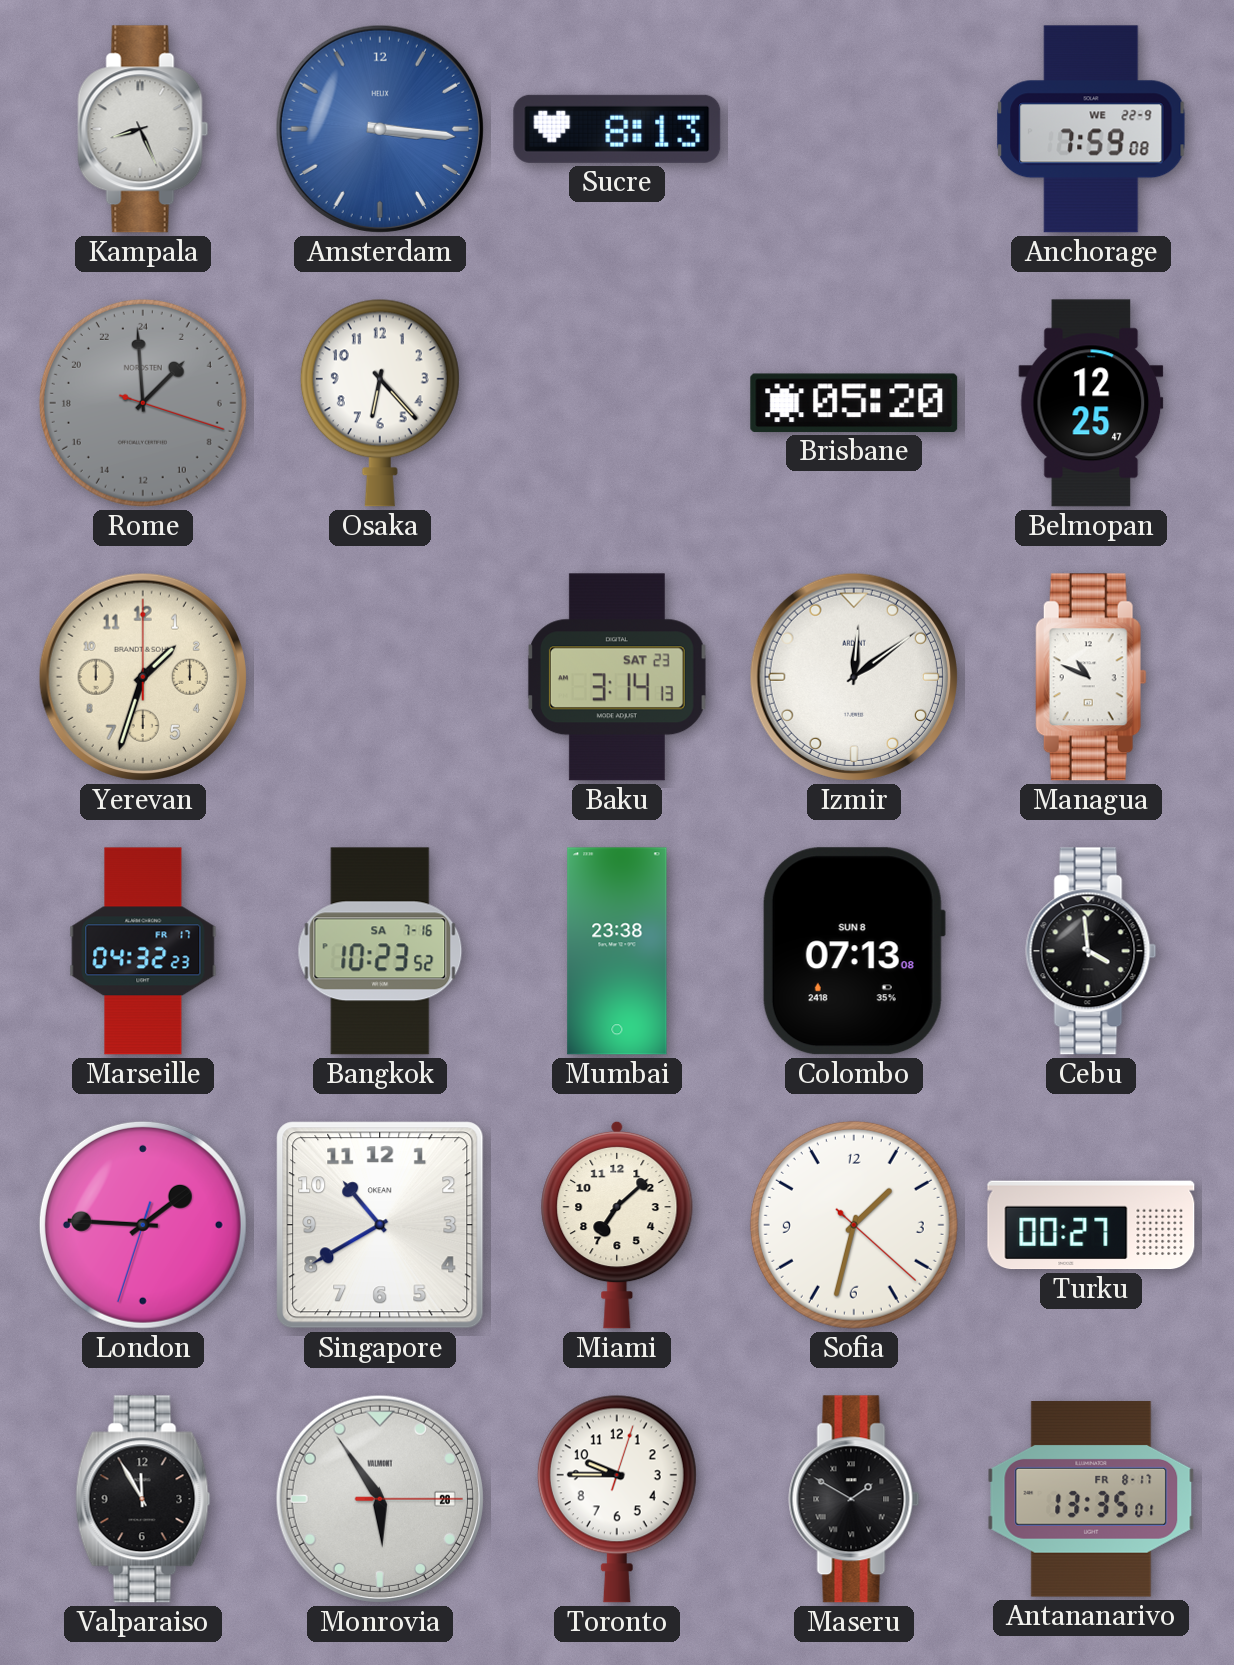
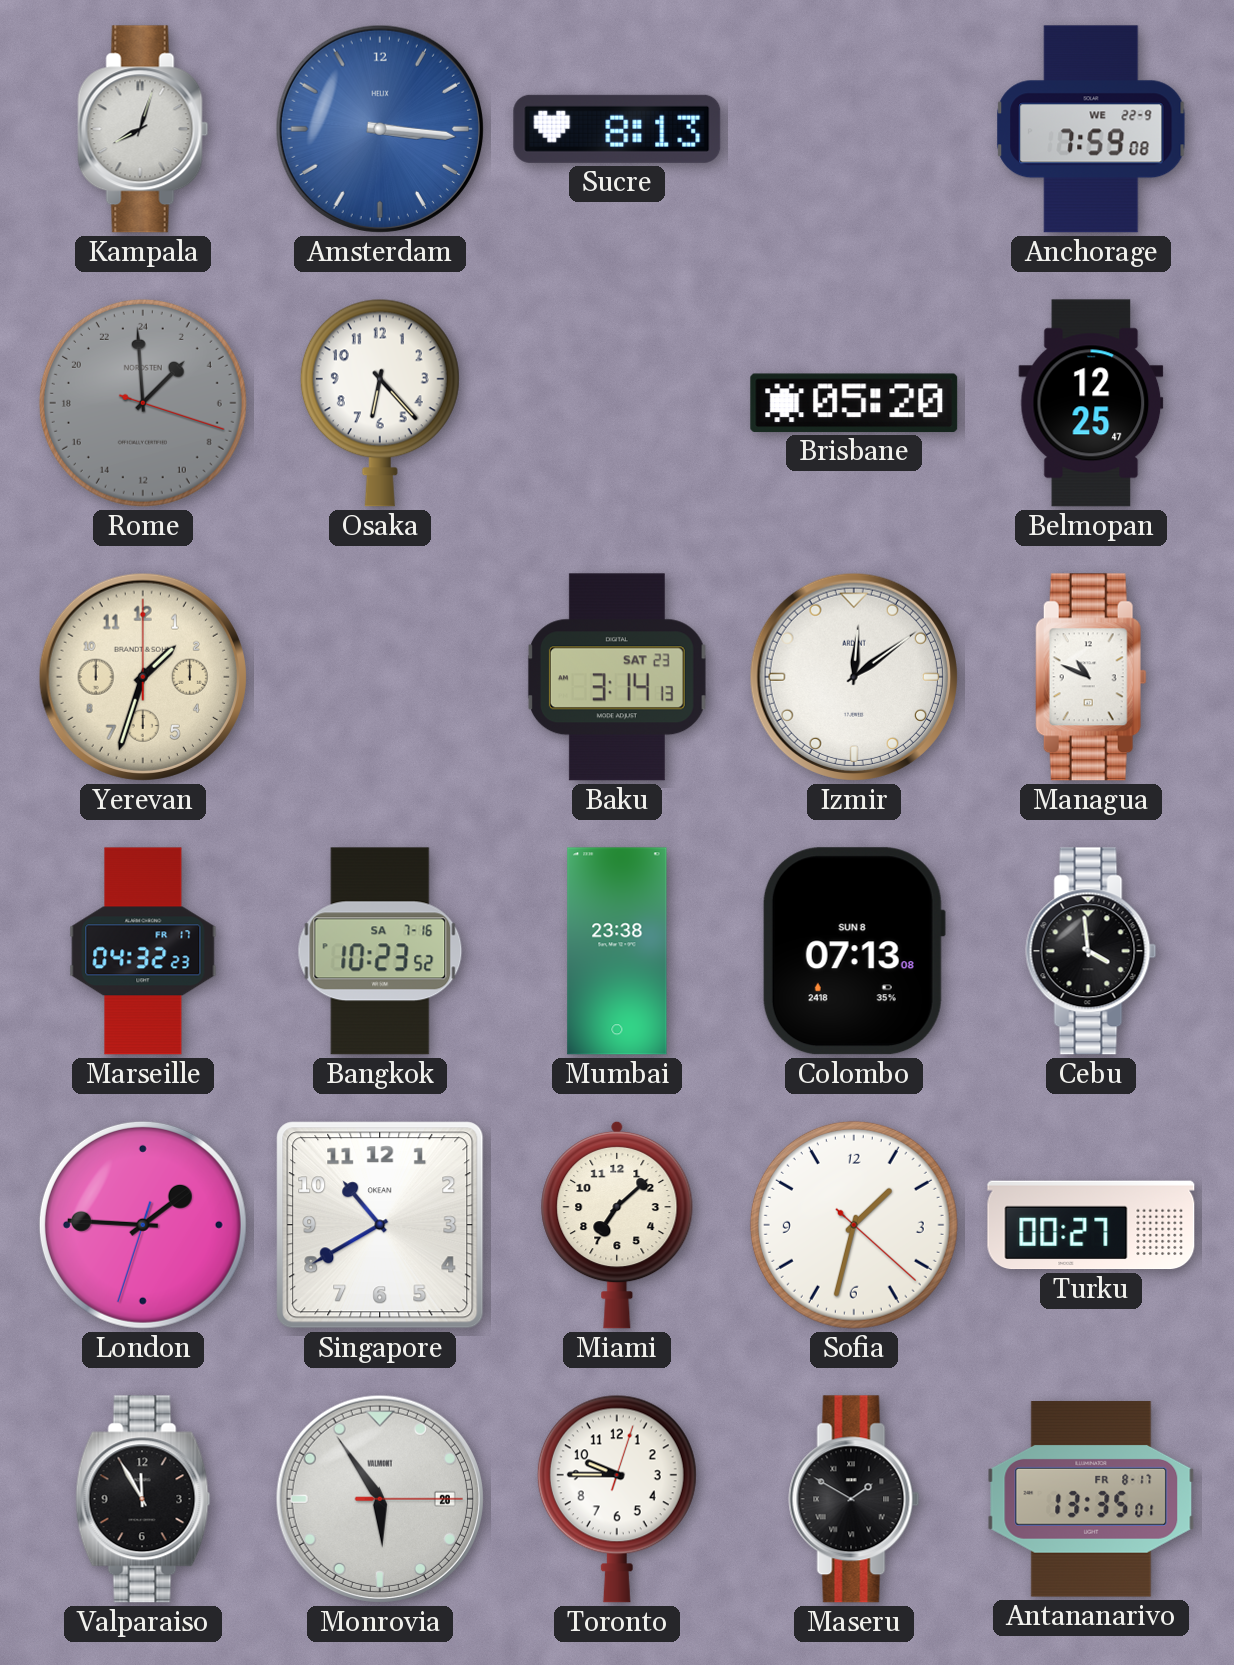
Kampala: 8:26 -> 8:03
